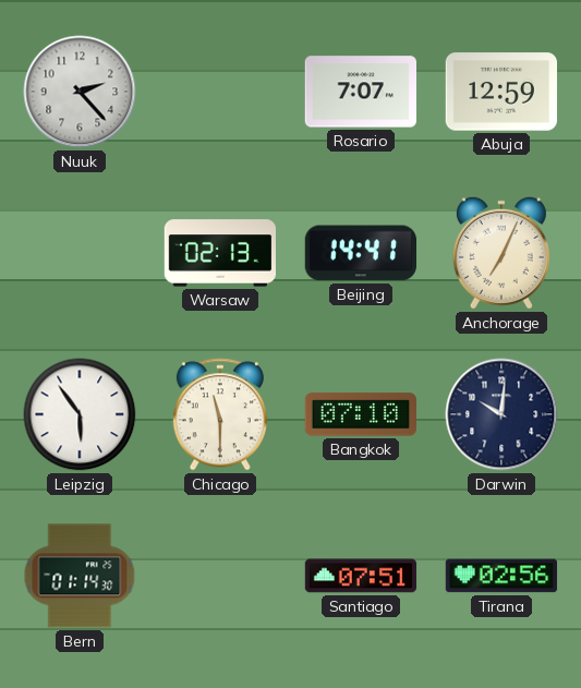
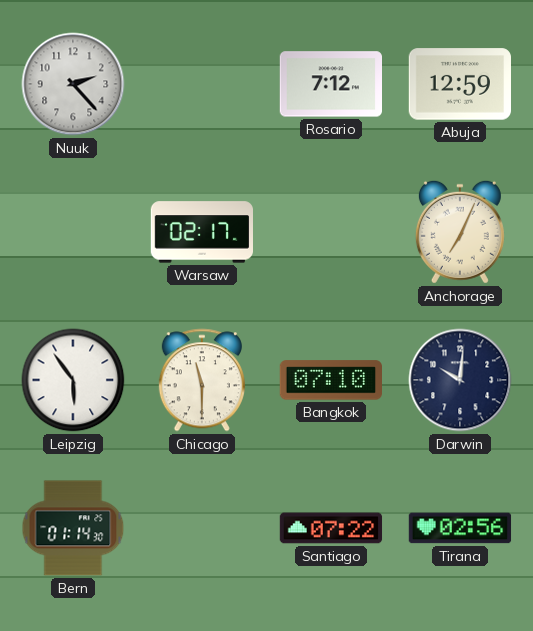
Rosario: 7:07 -> 7:12
Warsaw: 02:13 -> 02:17
Beijing: 14:41 -> none
Santiago: 07:51 -> 07:22
